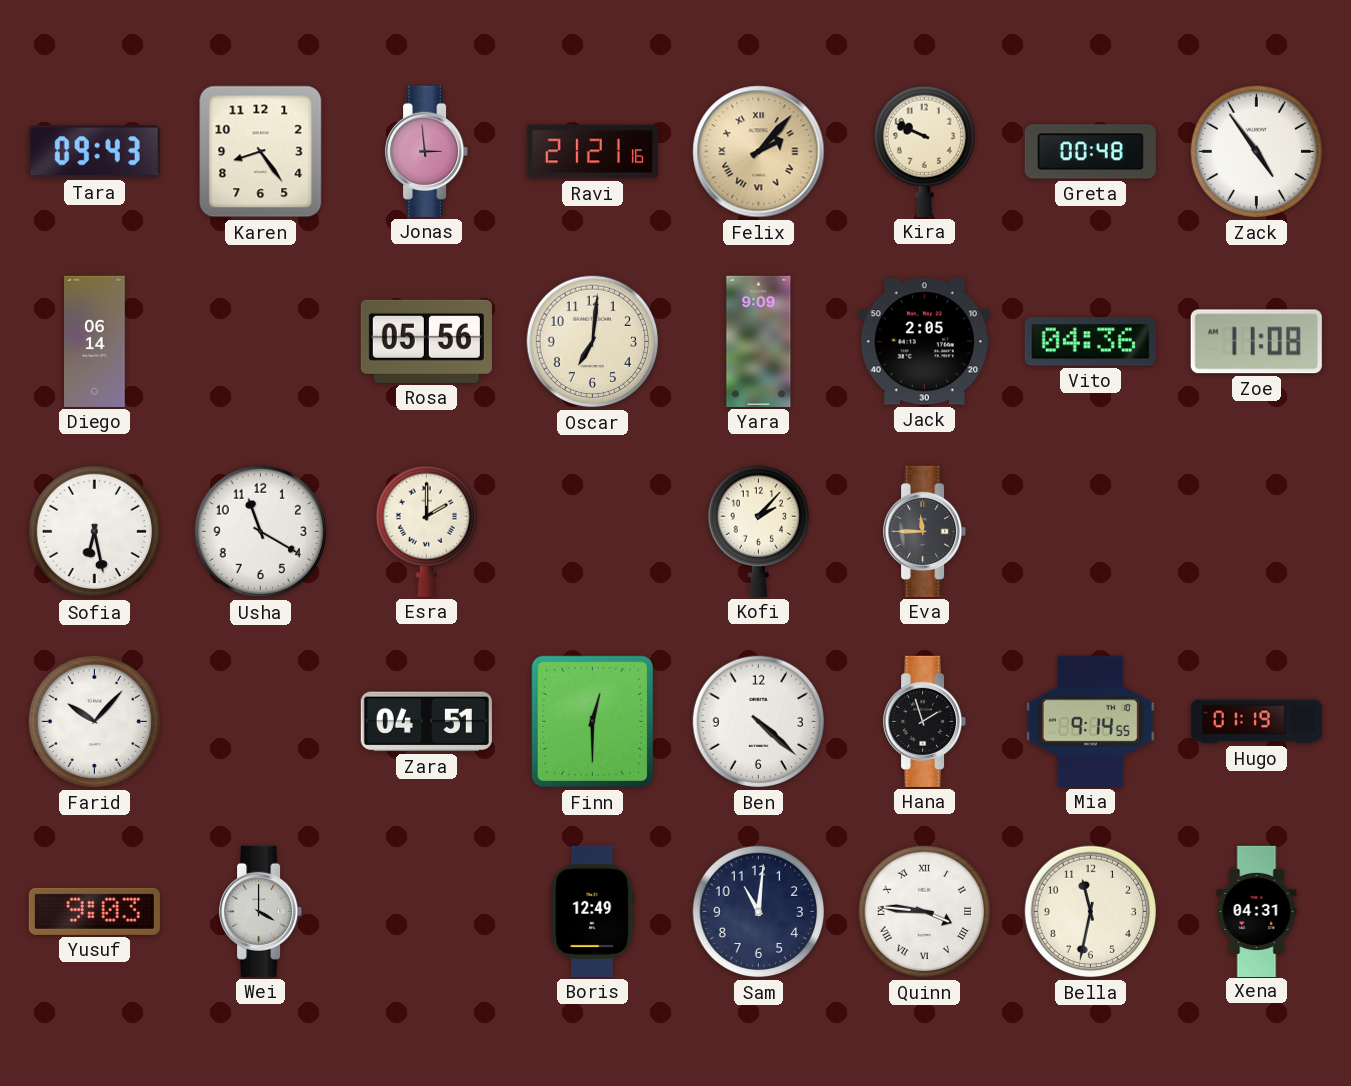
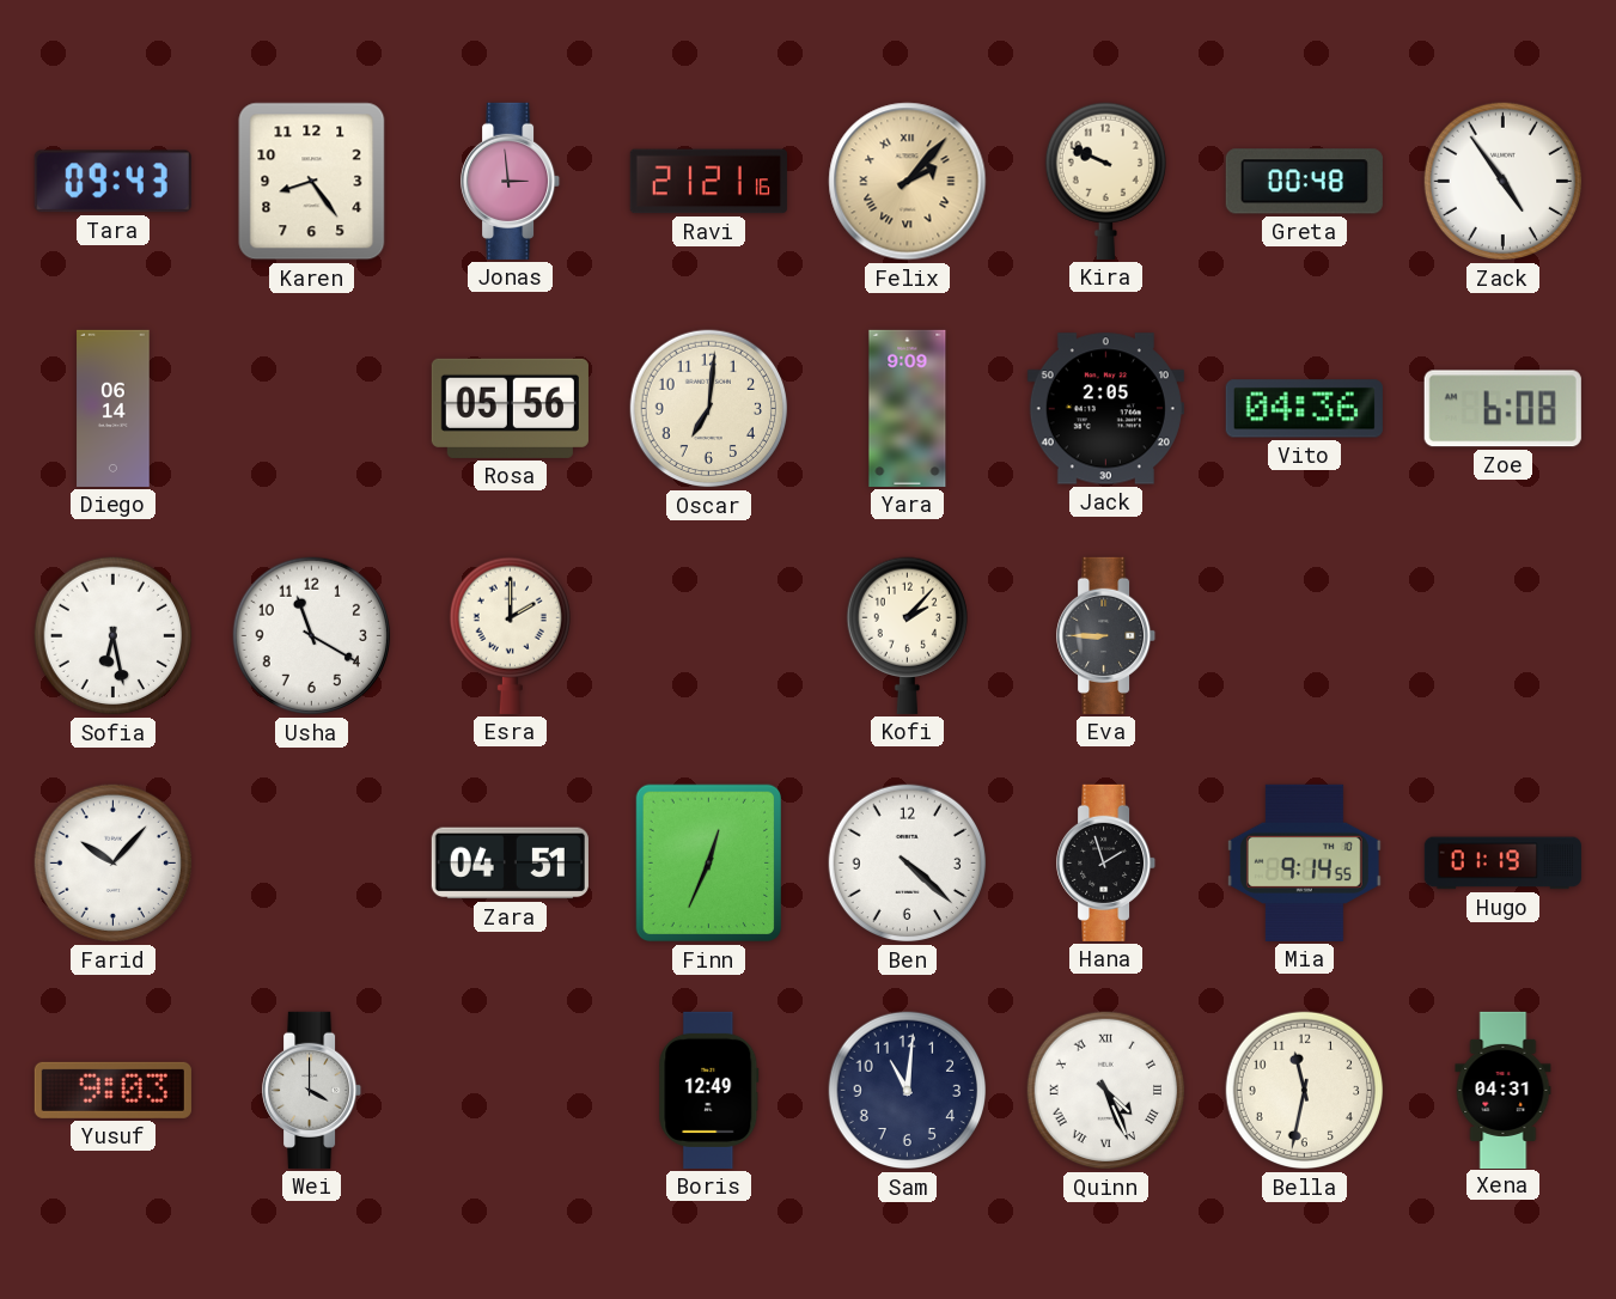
Zoe: 11:08 -> 6:08
Eva: 11:45 -> 8:45
Finn: 12:30 -> 12:34
Quinn: 3:46 -> 4:26
